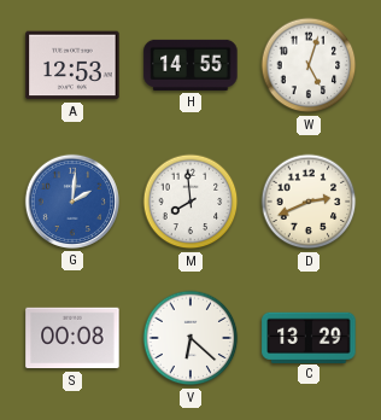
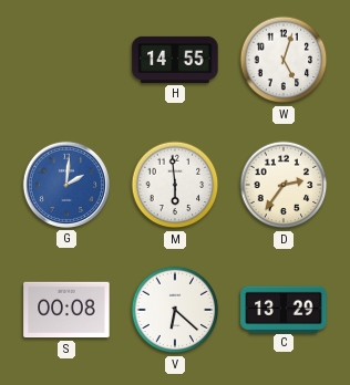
A: 12:53 -> none
M: 7:59 -> 5:59
D: 2:41 -> 2:36
